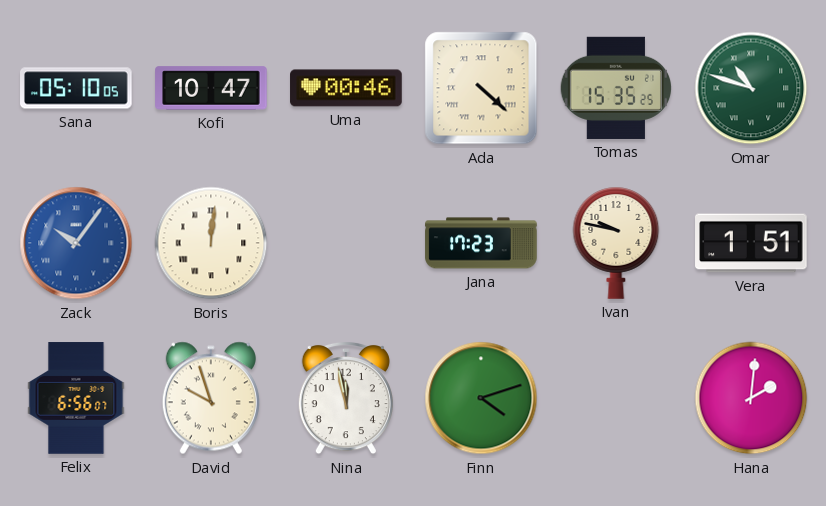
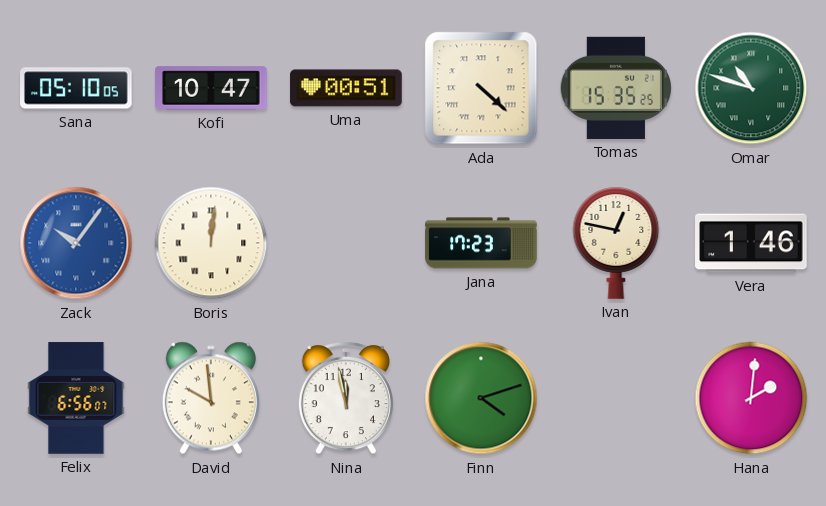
Uma: 00:46 -> 00:51
Ivan: 9:47 -> 12:47
Vera: 1:51 -> 1:46
David: 9:57 -> 9:59
